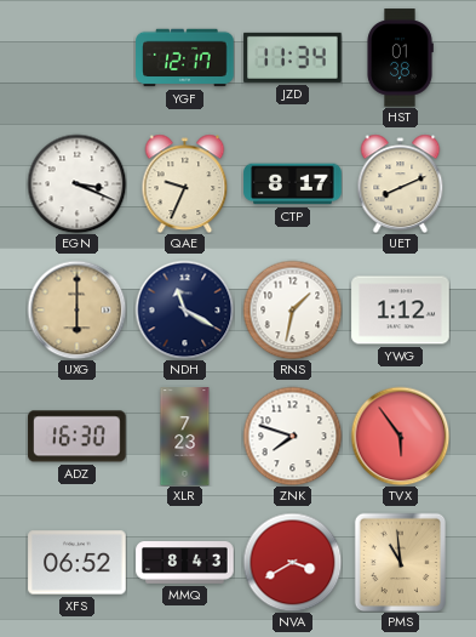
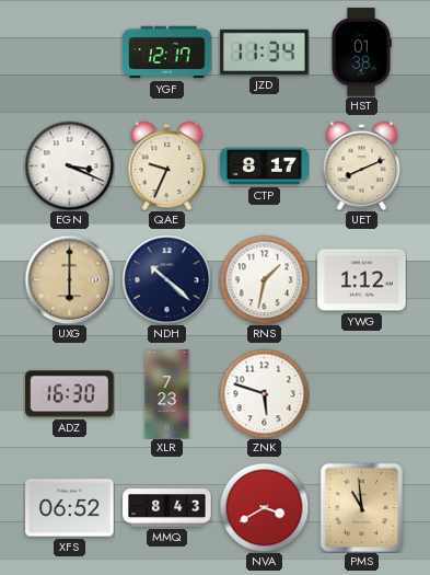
NDH: 11:20 -> 10:22
ZNK: 7:48 -> 5:48
TVX: 5:54 -> none
